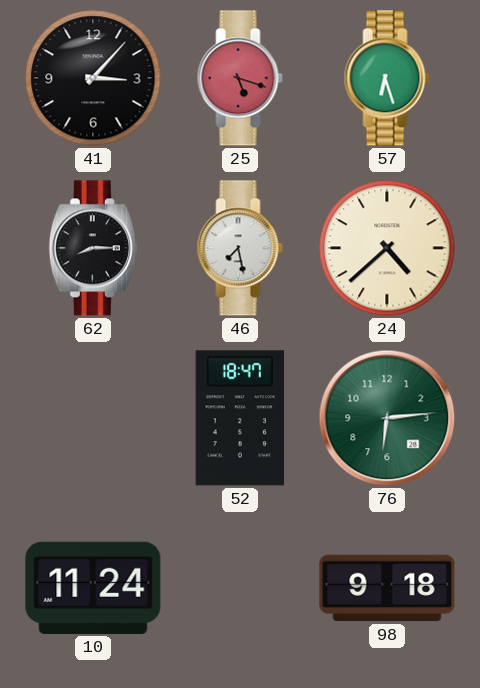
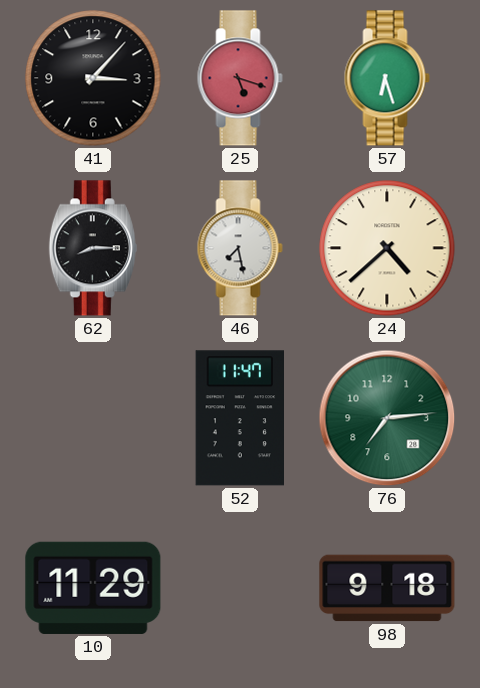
52: 18:47 -> 11:47
76: 6:14 -> 7:14
10: 11:24 -> 11:29
